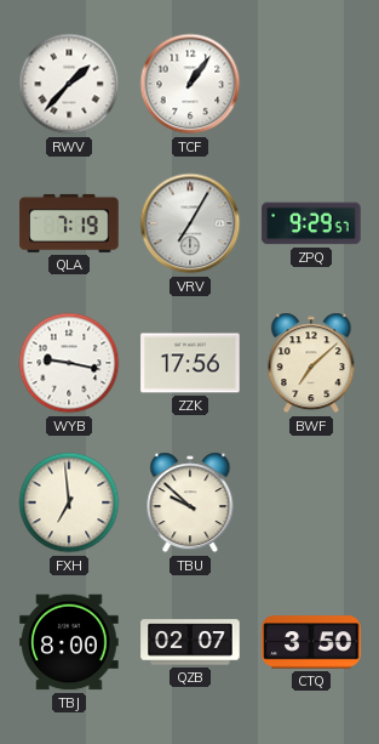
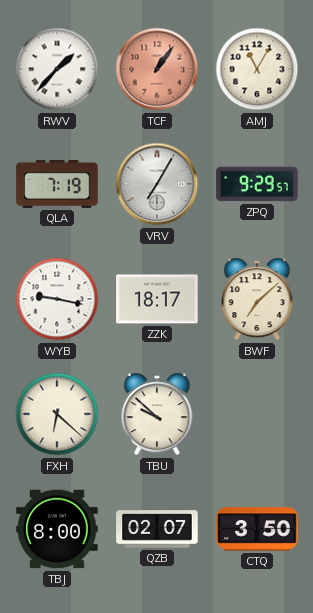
TCF dial: white -> salmon
AMJ: none -> 11:05
ZZK: 17:56 -> 18:17
FXH: 6:59 -> 6:22
